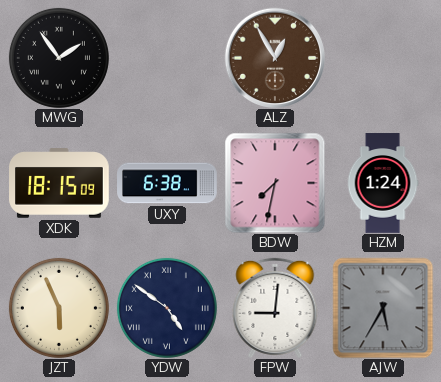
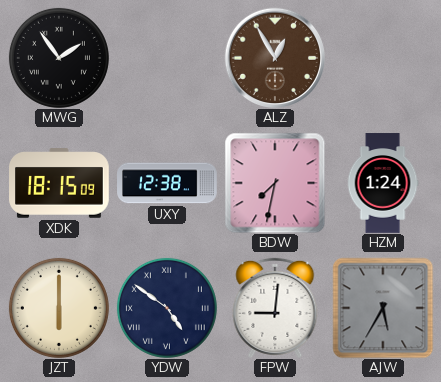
UXY: 6:38 -> 12:38
JZT: 5:56 -> 6:00
